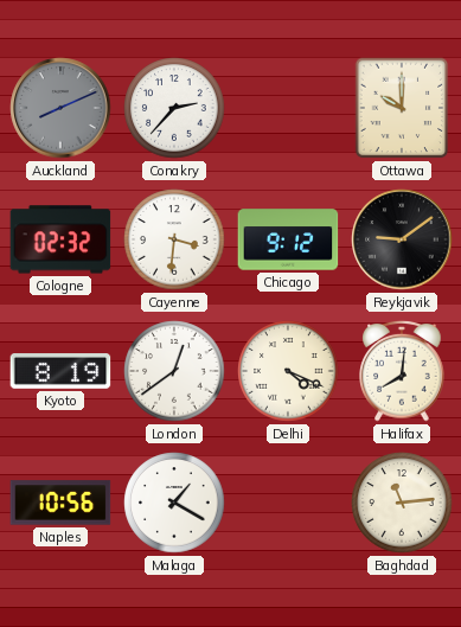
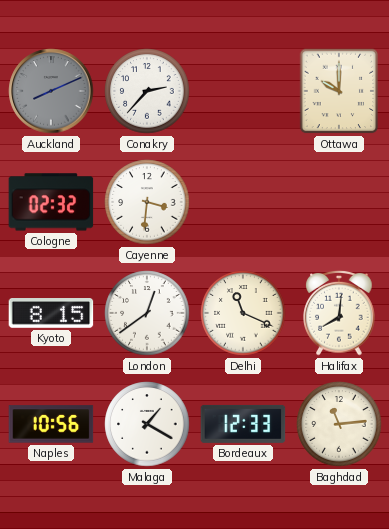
Chicago: 9:12 -> none
Reykjavik: 9:09 -> none
Kyoto: 8:19 -> 8:15
Delhi: 4:19 -> 11:19
Bordeaux: none -> 12:33
